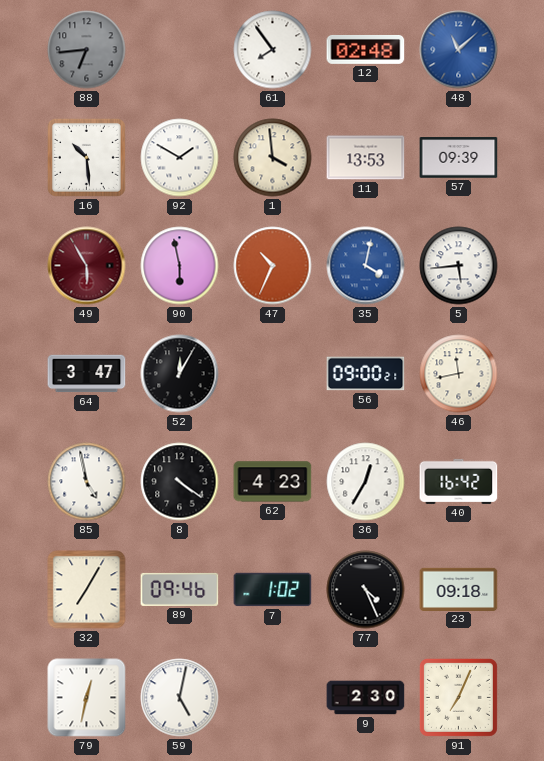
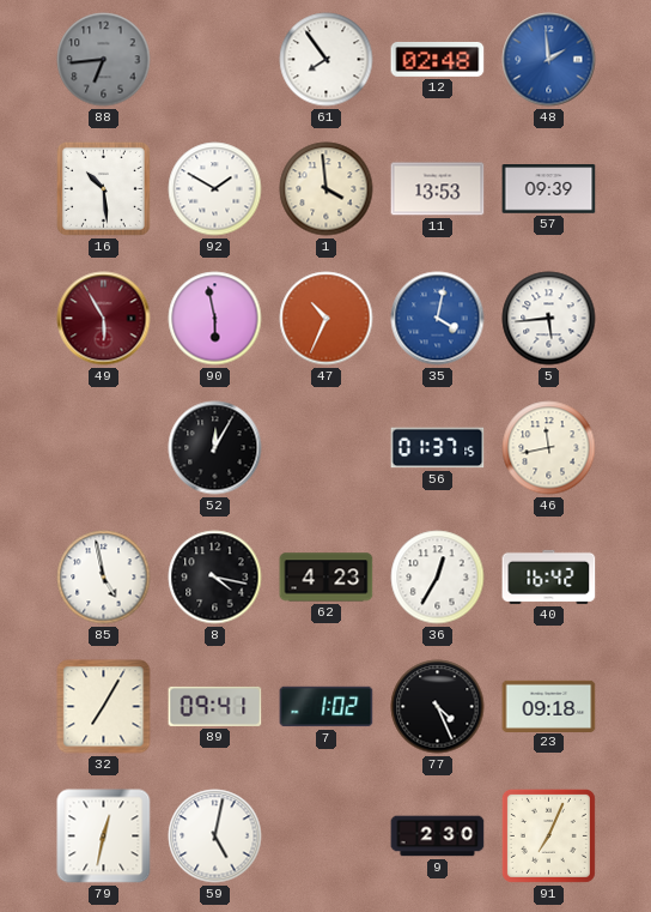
48: 11:08 -> 1:59
64: 3:47 -> none
56: 09:00 -> 01:37
8: 4:21 -> 4:17
89: 09:46 -> 09:41
